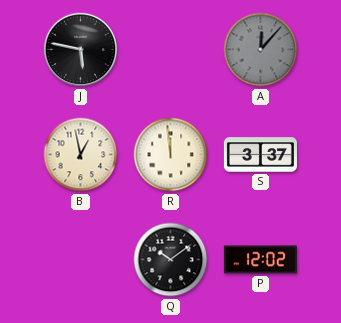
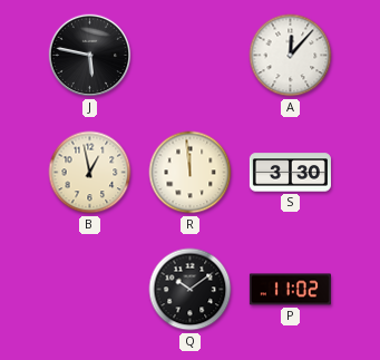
A dial: grey -> white
S: 3:37 -> 3:30
P: 12:02 -> 11:02
